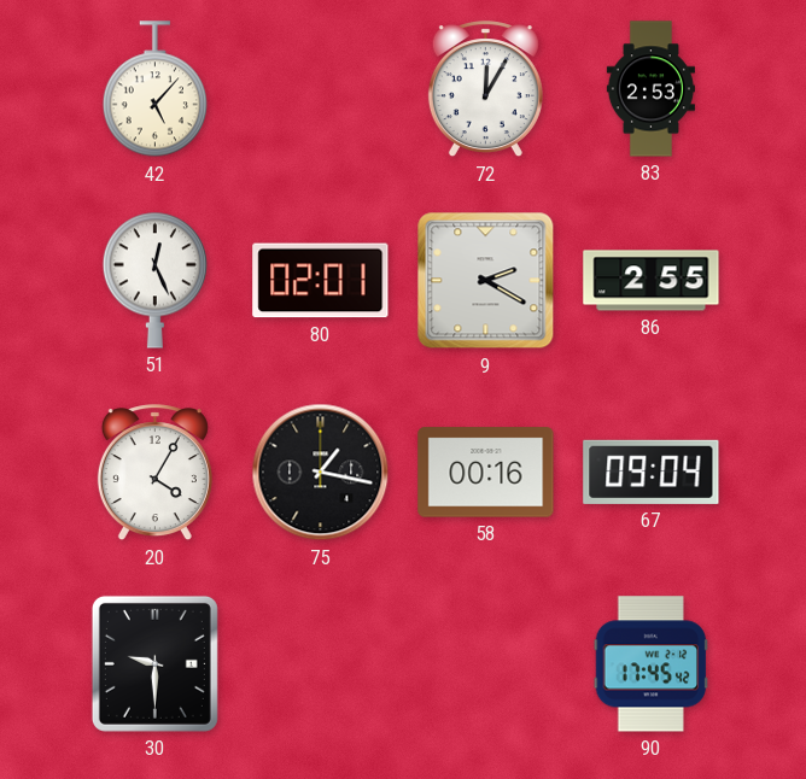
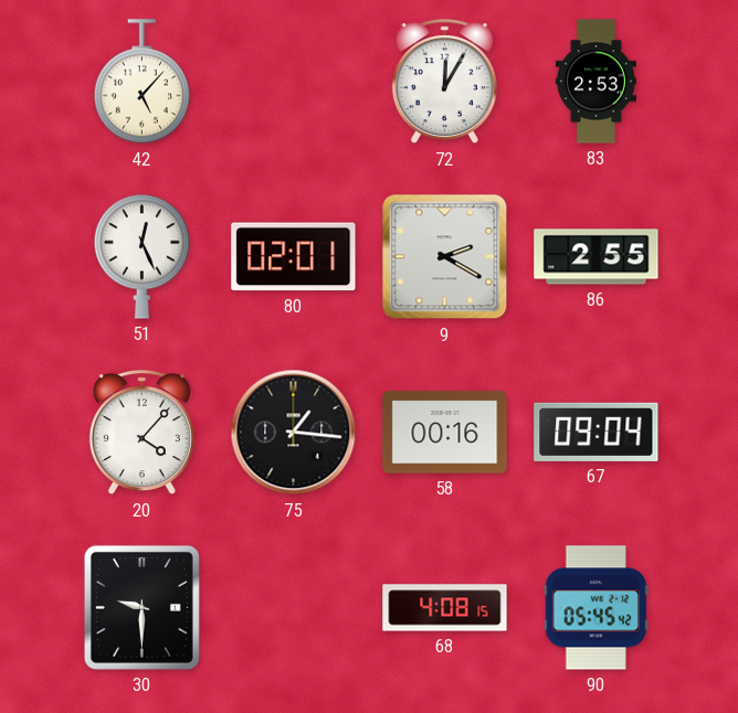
20: 4:05 -> 4:07
75: 1:17 -> 1:16
68: none -> 4:08
90: 17:45 -> 05:45
